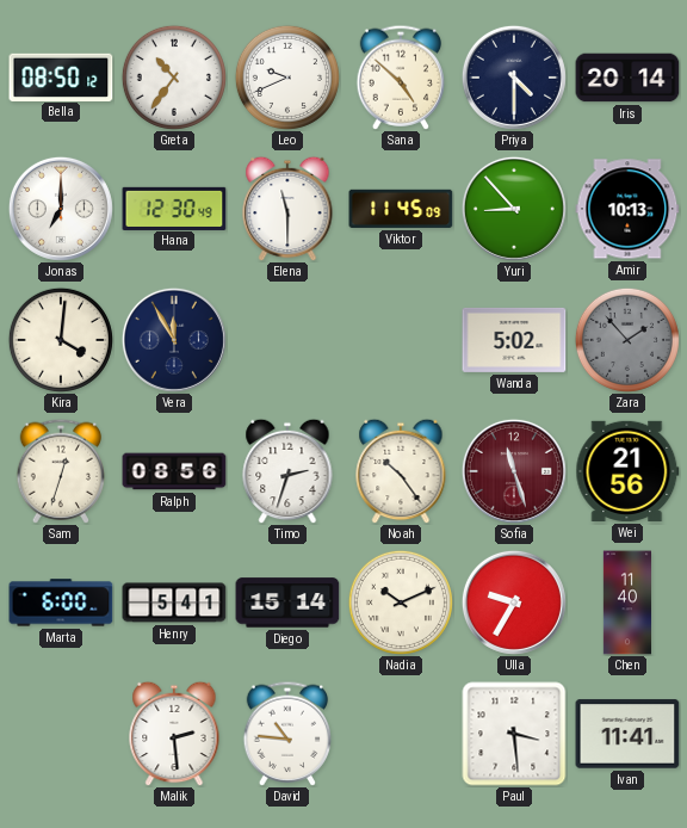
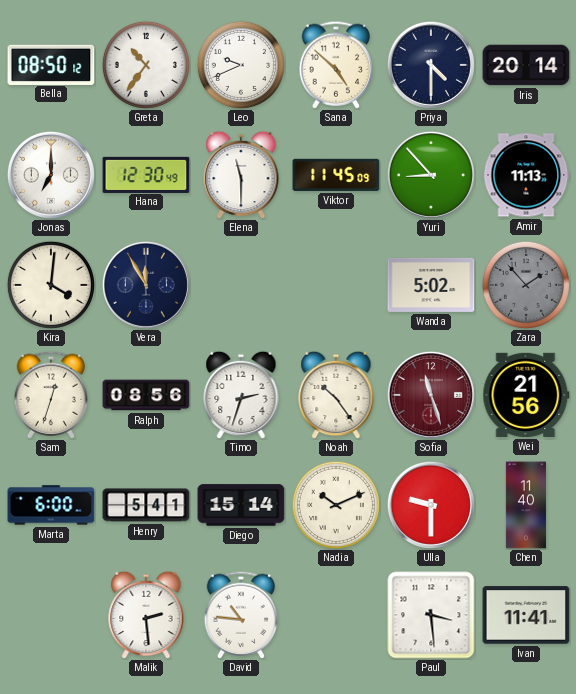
Amir: 10:13 -> 11:13
Ulla: 9:35 -> 9:30
